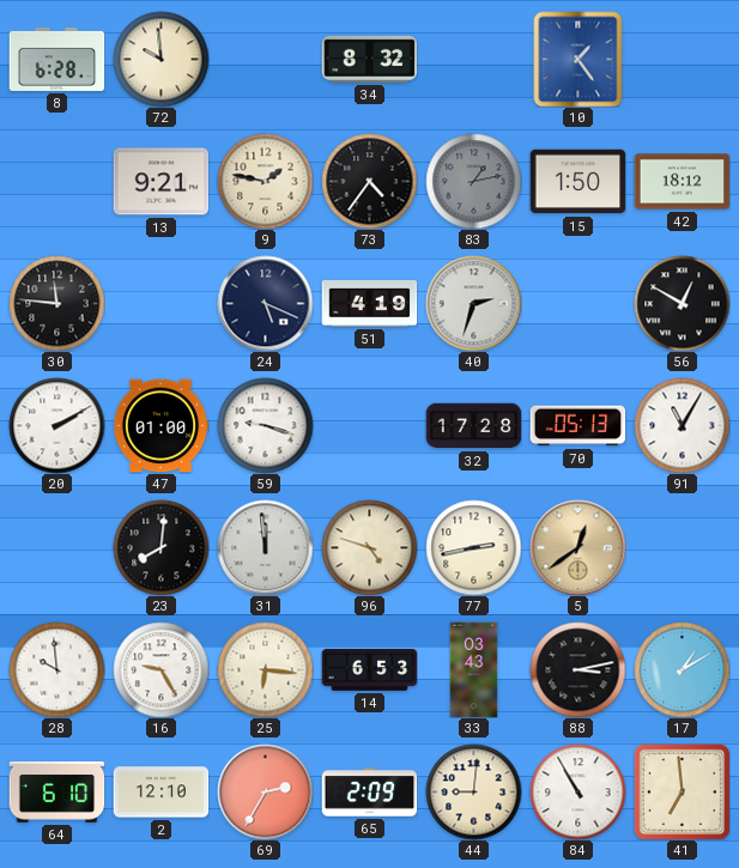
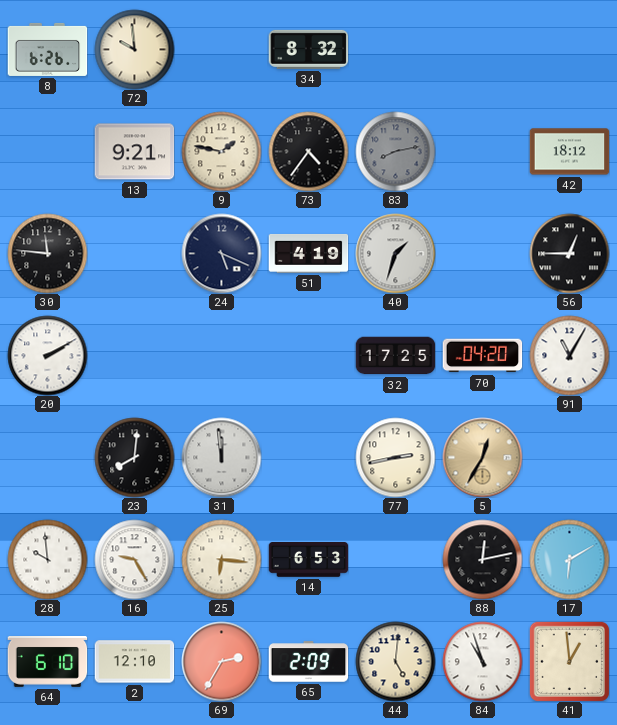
8: 6:28 -> 6:26
10: 1:24 -> none
83: 1:13 -> 8:13
15: 1:50 -> none
40: 2:33 -> 1:33
56: 12:50 -> 12:45
47: 01:00 -> none
59: 9:18 -> none
32: 17:28 -> 17:25
70: 05:13 -> 04:20
96: 4:48 -> none
5: 12:39 -> 12:35
33: 03:43 -> none
88: 3:13 -> 12:13
17: 1:10 -> 6:10
44: 9:01 -> 5:01
84: 10:55 -> 10:57
41: 6:59 -> 12:59
